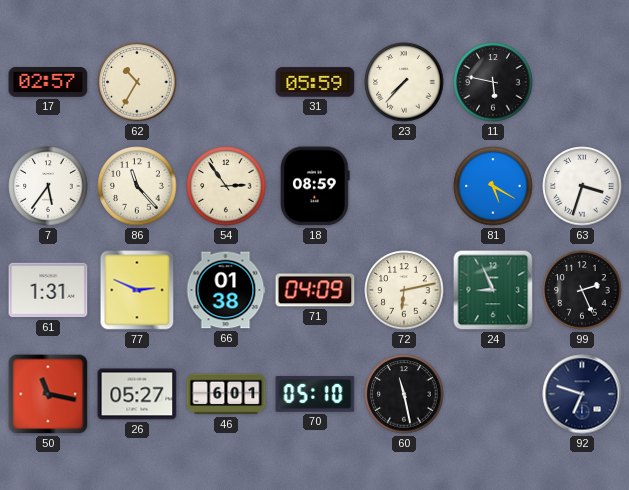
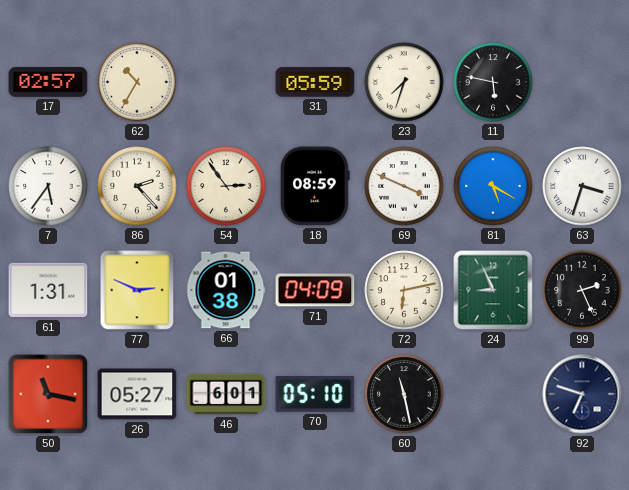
23: 7:37 -> 7:33
86: 11:23 -> 2:23
69: none -> 3:49
